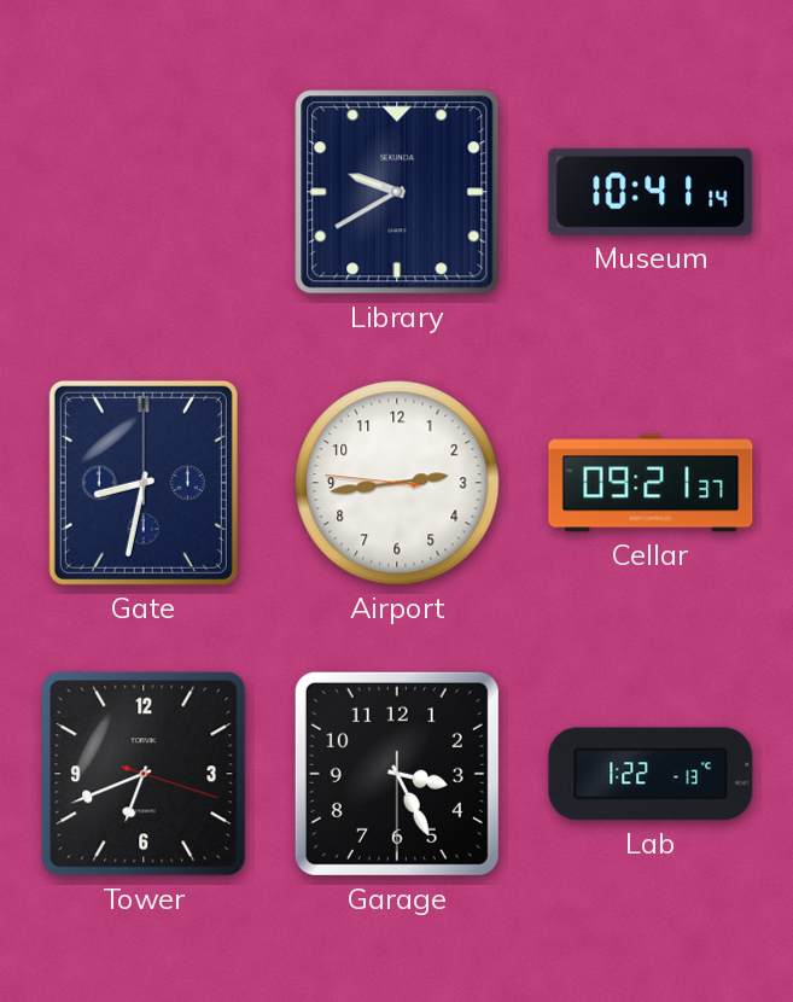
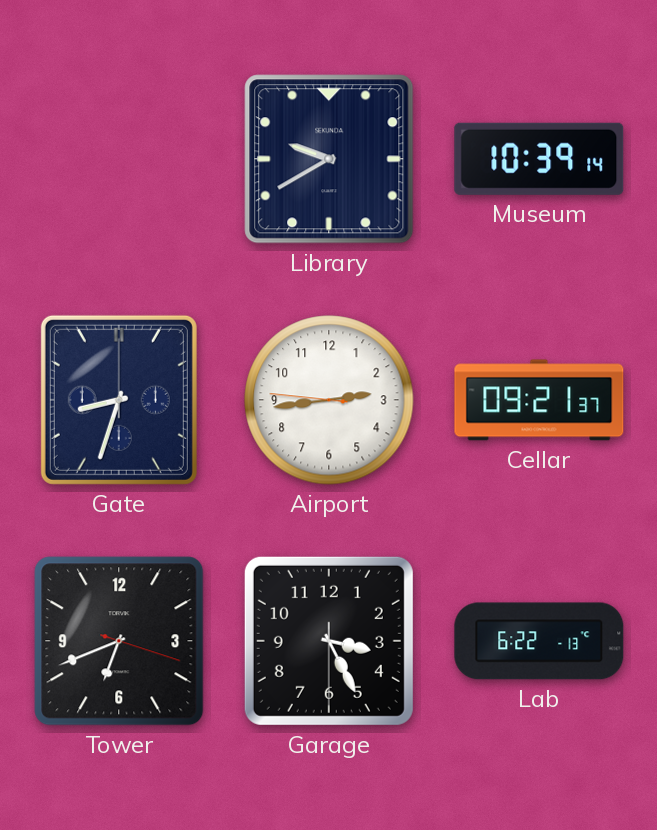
Museum: 10:41 -> 10:39
Gate: 8:32 -> 8:33
Lab: 1:22 -> 6:22
